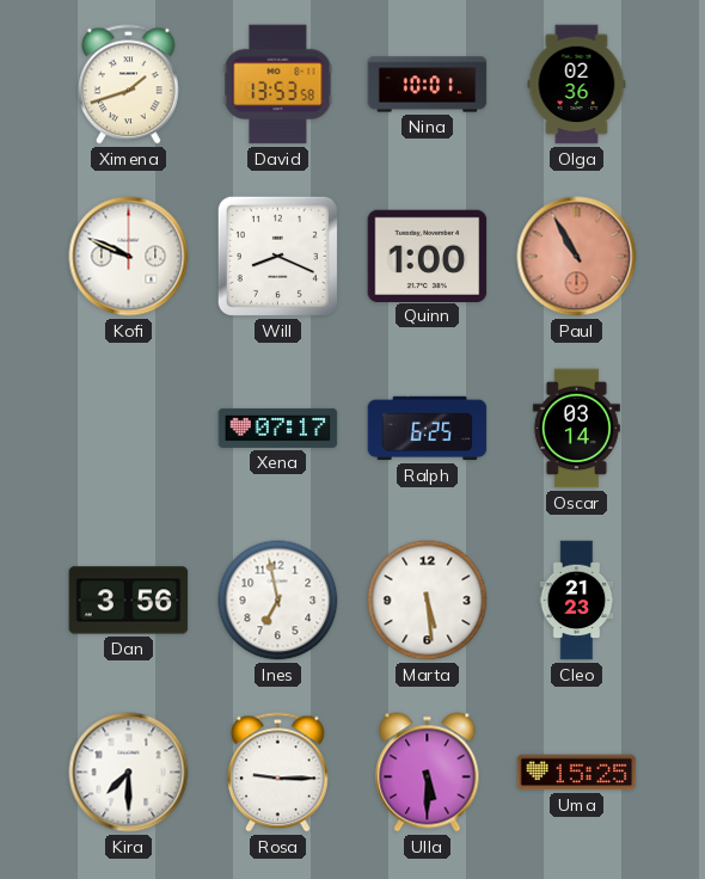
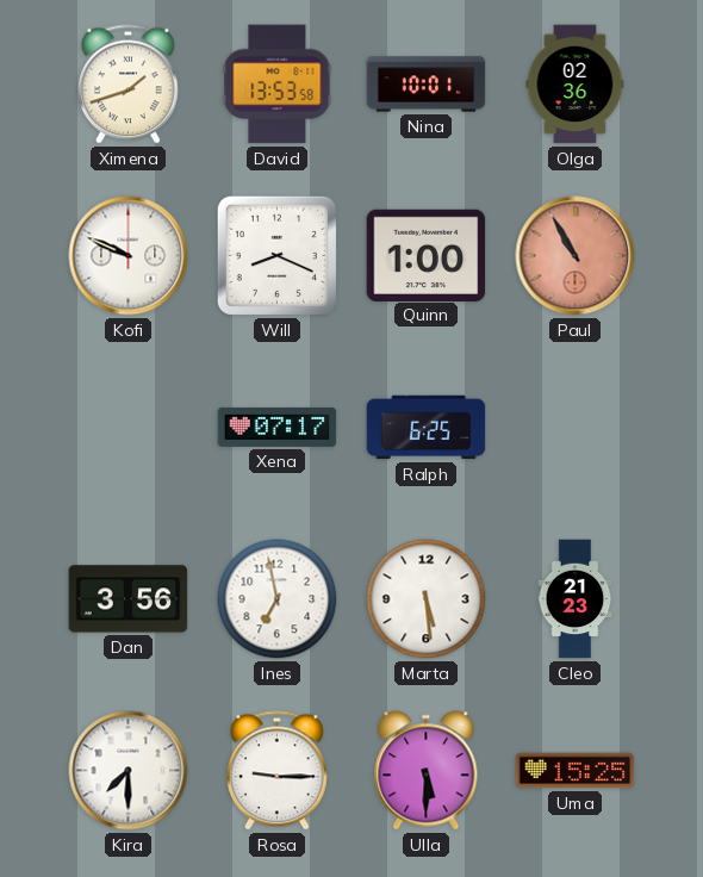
Oscar: 03:14 -> none
